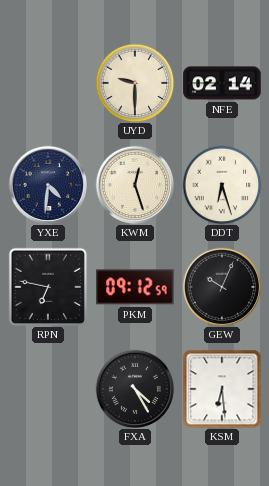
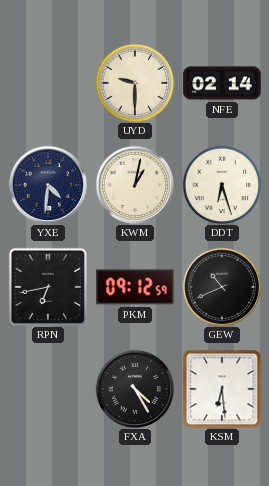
KWM: 12:27 -> 1:02
RPN: 6:47 -> 6:43
GEW: 10:04 -> 10:41
